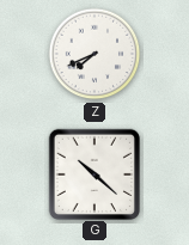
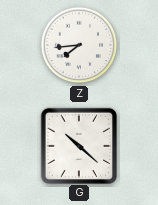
Z: 7:41 -> 7:44
